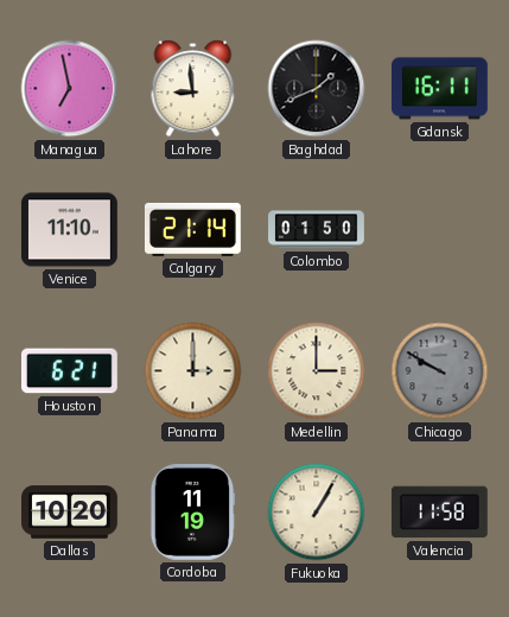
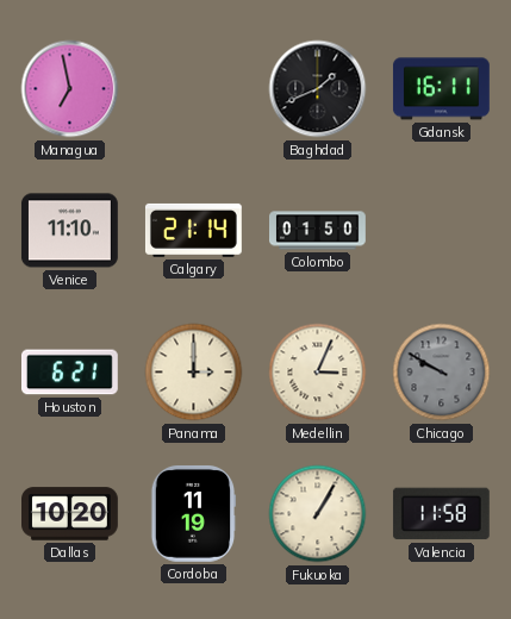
Lahore: 8:59 -> none
Medellin: 3:00 -> 3:04
